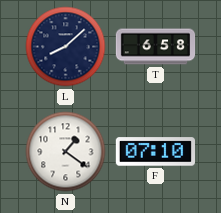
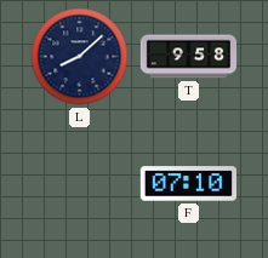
T: 6:58 -> 9:58
N: 1:21 -> none
